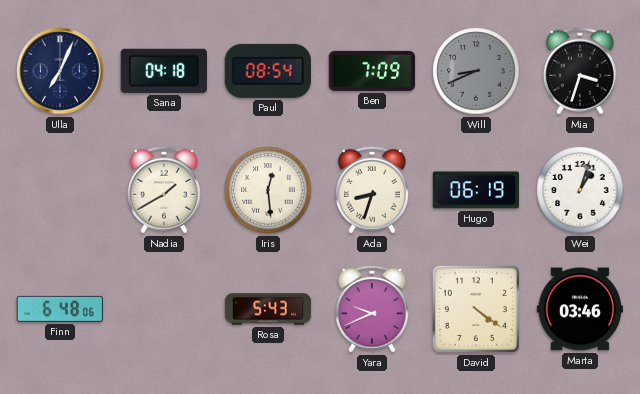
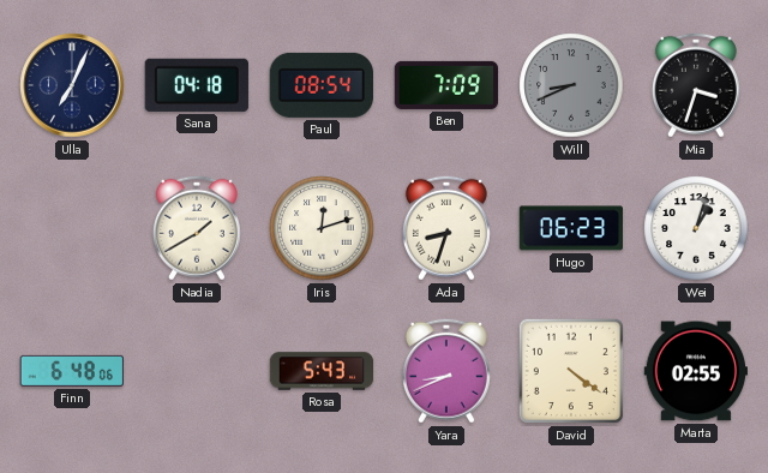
Iris: 12:29 -> 12:12
Hugo: 06:19 -> 06:23
Yara: 9:41 -> 8:41
Marta: 03:46 -> 02:55
